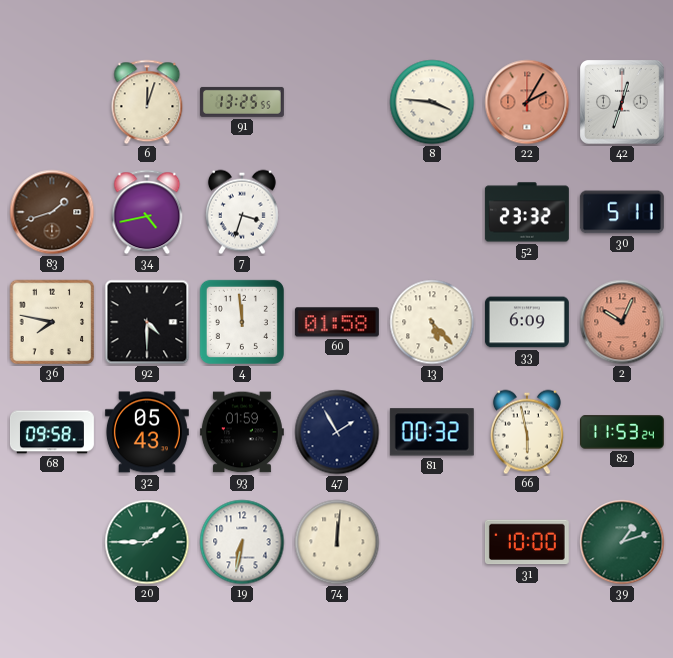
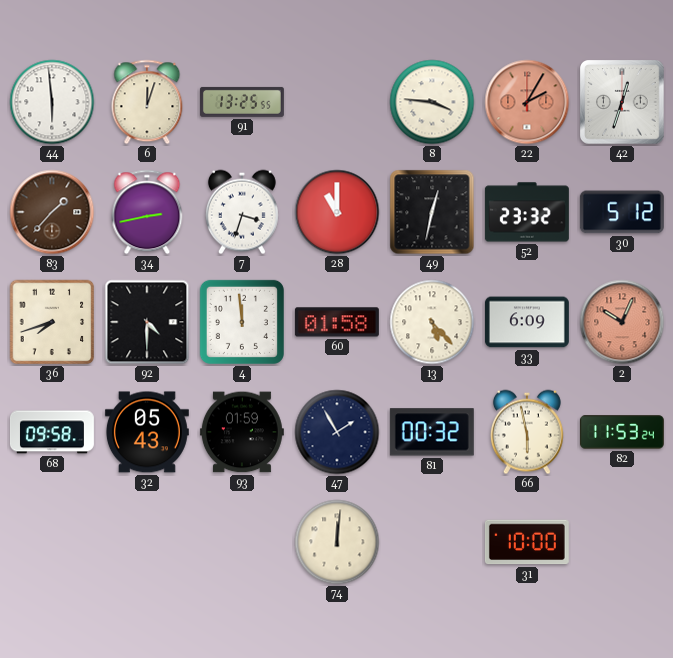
44: none -> 5:59
83: 1:42 -> 1:37
34: 4:43 -> 2:43
28: none -> 11:00
49: none -> 12:32
30: 5:11 -> 5:12
36: 7:47 -> 7:42
20: 1:45 -> none
19: 6:32 -> none
39: 1:12 -> none
